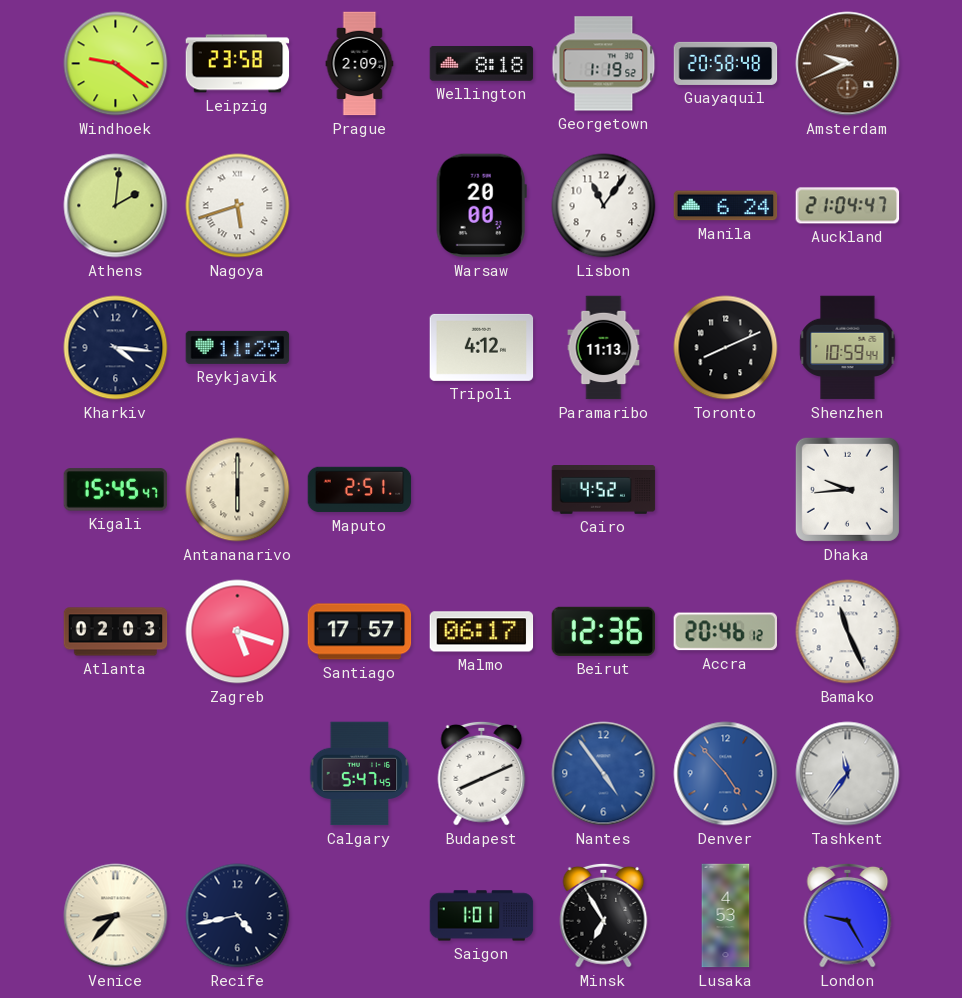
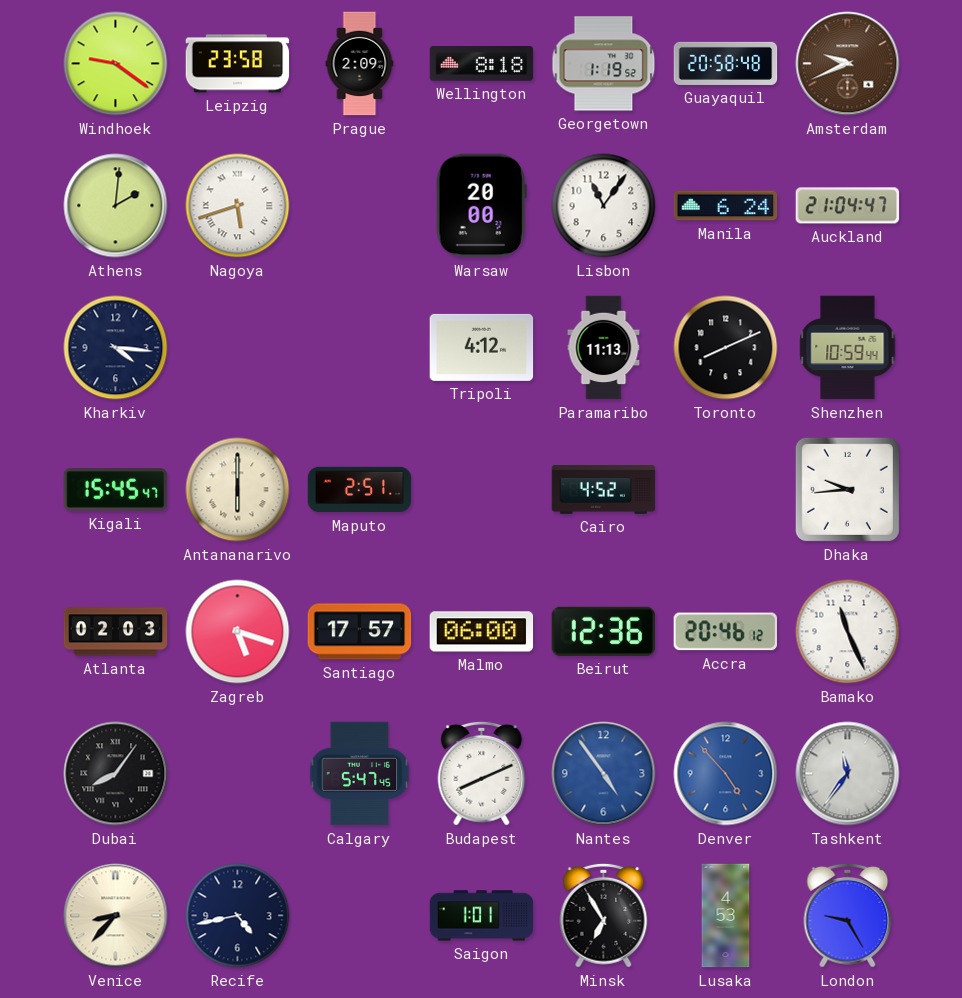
Reykjavik: 11:29 -> none
Malmo: 06:17 -> 06:00
Dubai: none -> 8:06
